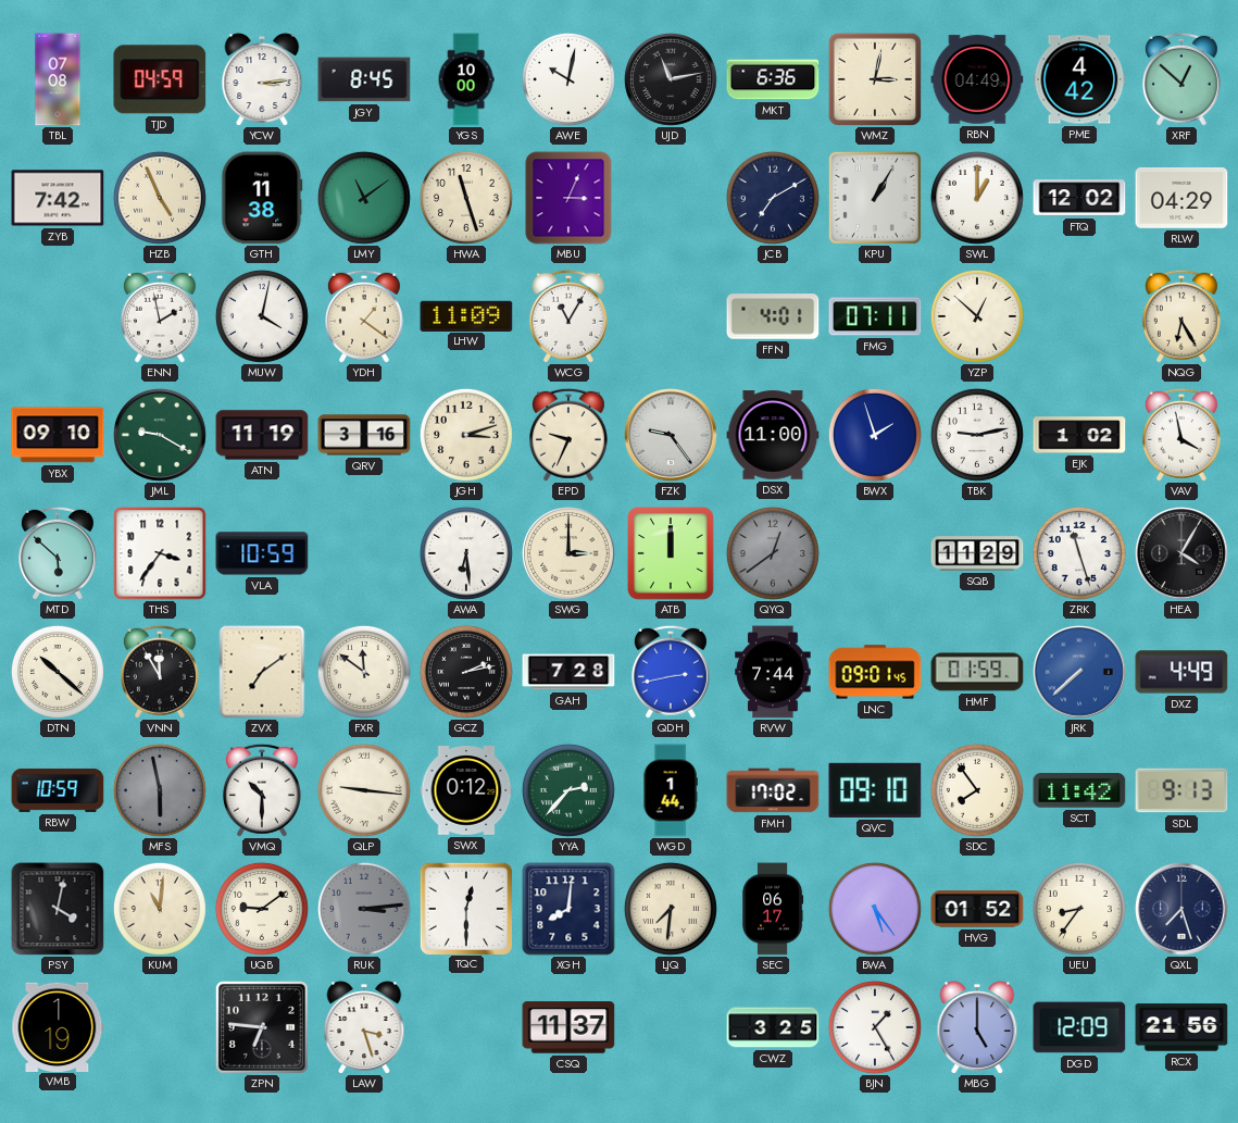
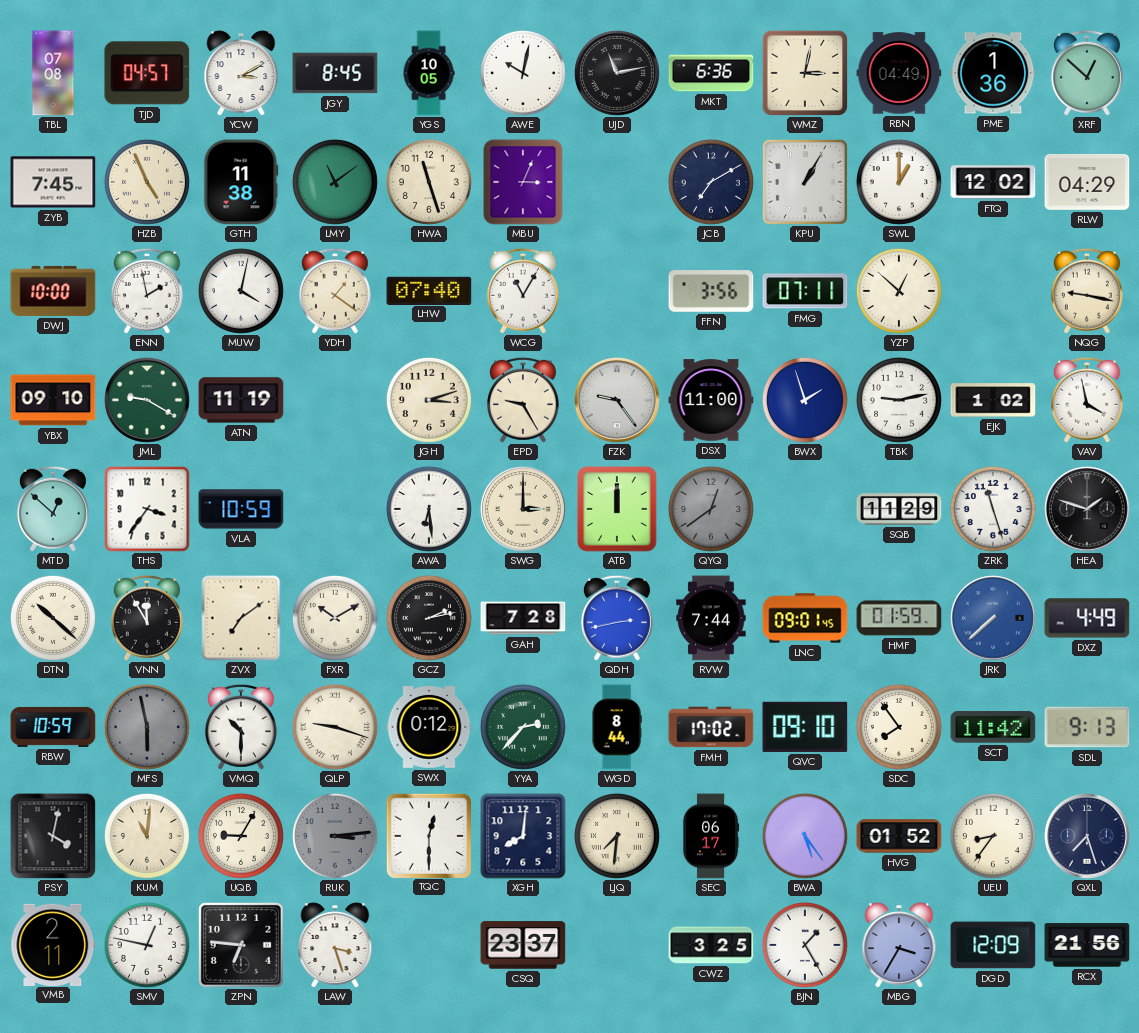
TJD: 04:59 -> 04:57
YCW: 3:14 -> 3:10
YGS: 10:00 -> 10:05
PME: 4:42 -> 1:36
ZYB: 7:42 -> 7:45
DWJ: none -> 10:00
LHW: 11:09 -> 07:40
FFN: 4:01 -> 3:56
NQG: 6:25 -> 9:17
QRV: 3:16 -> none
EPD: 9:34 -> 9:25
MTD: 5:52 -> 12:52
HEA: 4:05 -> 1:48
FXR: 11:51 -> 10:10
QLP: 9:16 -> 9:18
WGD: 1:44 -> 8:44
UQB: 9:09 -> 9:05
VMB: 1:19 -> 2:11
SMV: none -> 12:47
CSQ: 11:37 -> 23:37
MBG: 5:00 -> 3:35
